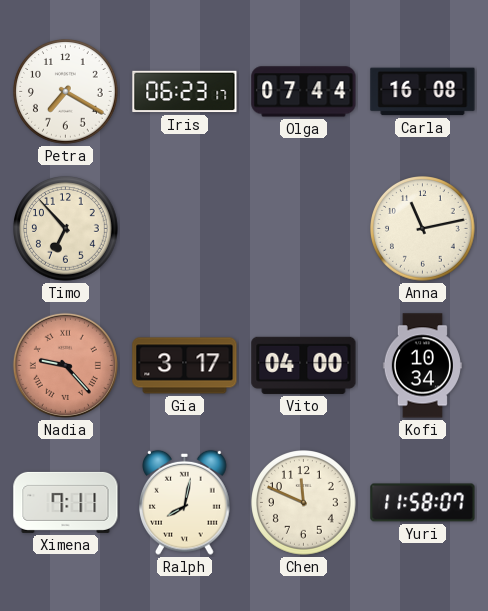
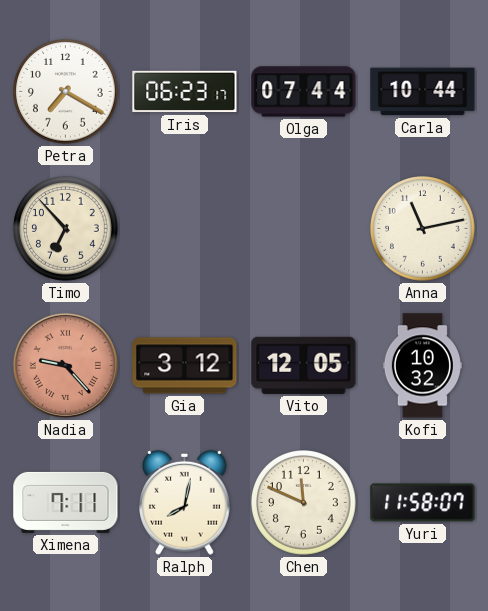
Carla: 16:08 -> 10:44
Gia: 3:17 -> 3:12
Vito: 04:00 -> 12:05
Kofi: 10:34 -> 10:32
